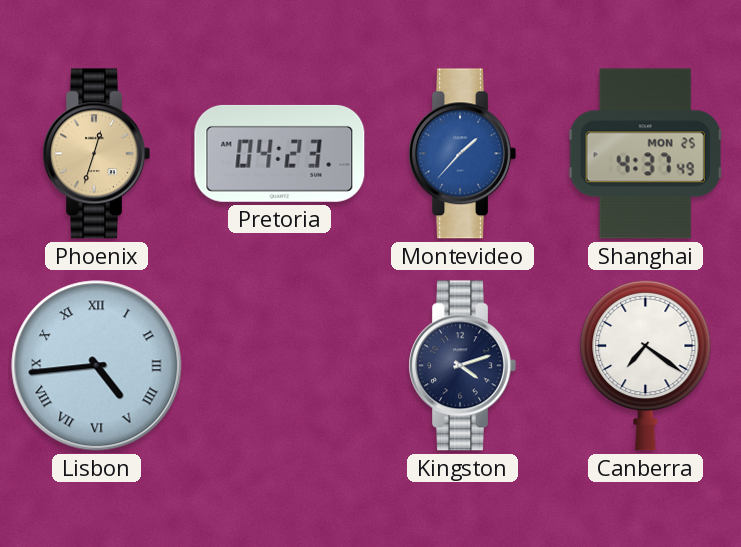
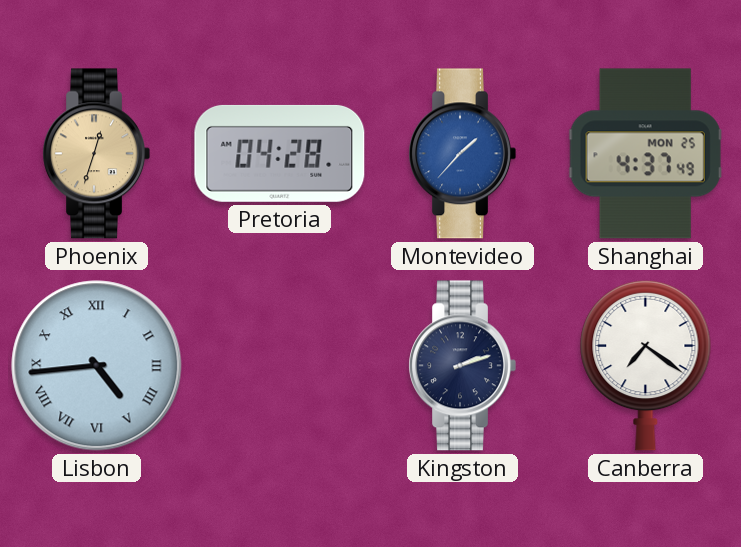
Pretoria: 04:23 -> 04:28
Kingston: 4:12 -> 2:12
